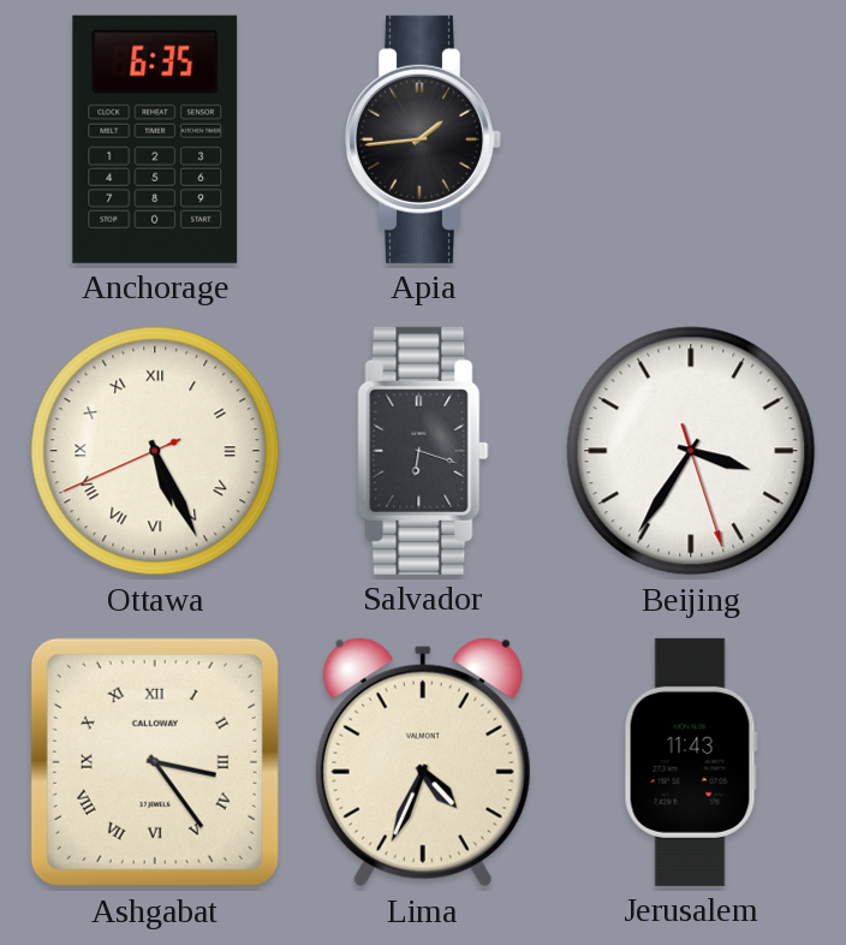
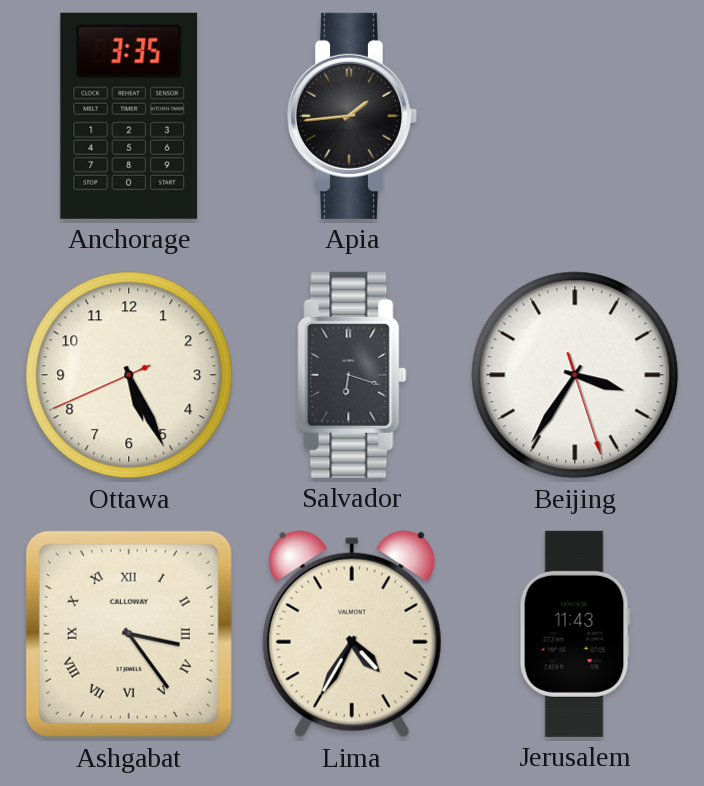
Anchorage: 6:35 -> 3:35
Ottawa numerals: Roman -> Arabic
Lima: 4:34 -> 4:35
